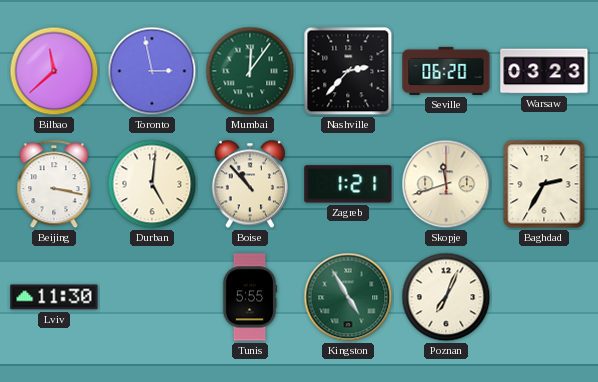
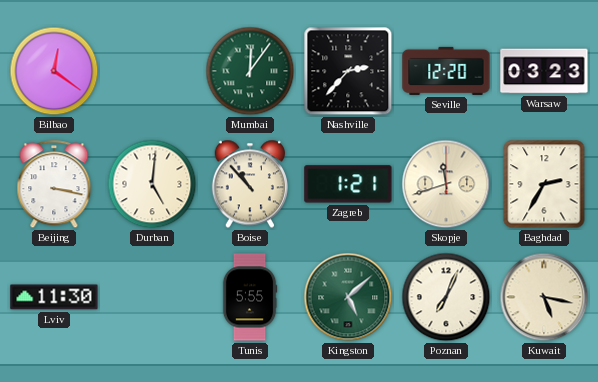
Bilbao: 11:38 -> 12:21
Toronto: 2:58 -> none
Seville: 06:20 -> 12:20
Kingston: 4:55 -> 5:08
Kuwait: none -> 5:17
